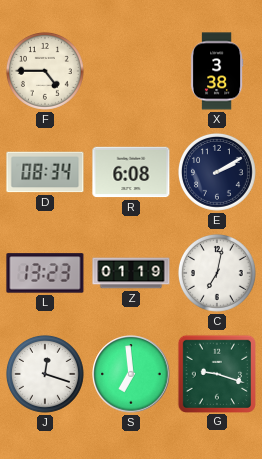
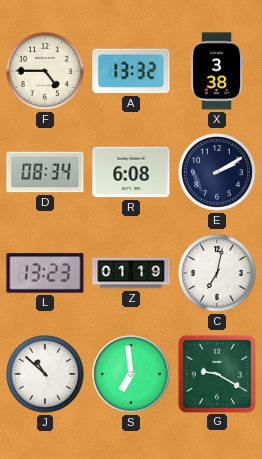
A: none -> 13:32
J: 12:18 -> 10:52
G: 9:18 -> 9:20
